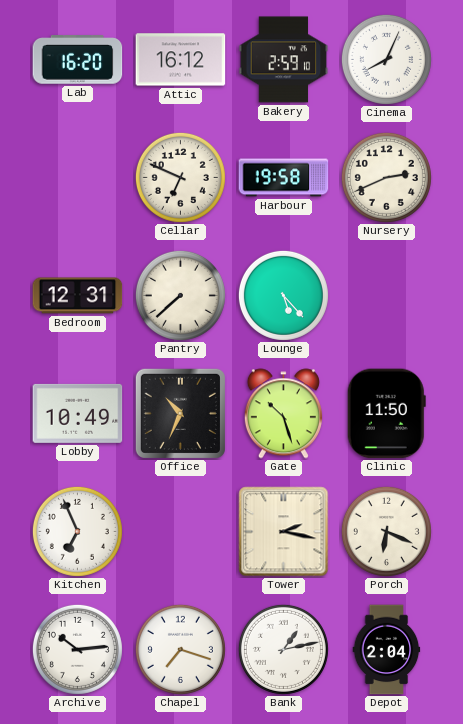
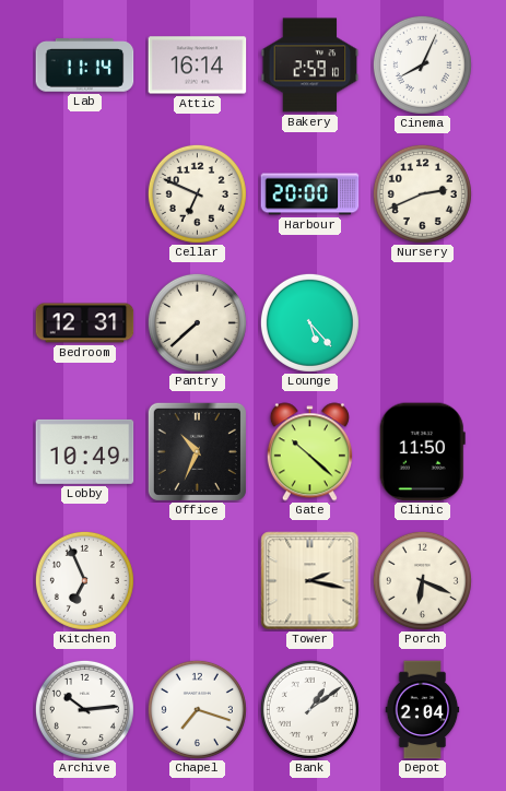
Lab: 16:20 -> 11:14
Attic: 16:12 -> 16:14
Harbour: 19:58 -> 20:00
Gate: 10:27 -> 10:22
Bank: 1:13 -> 1:09
